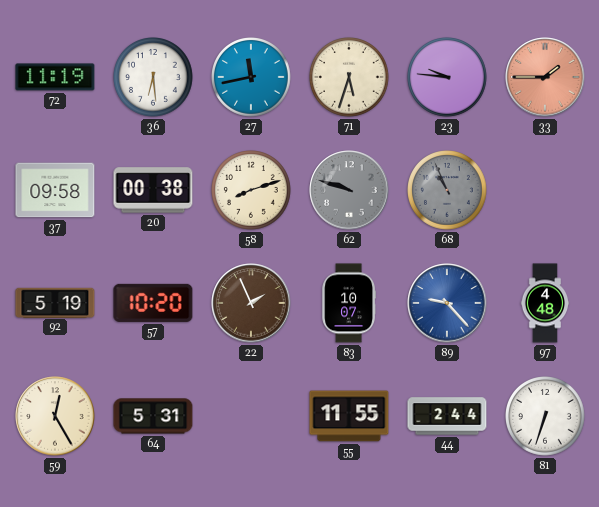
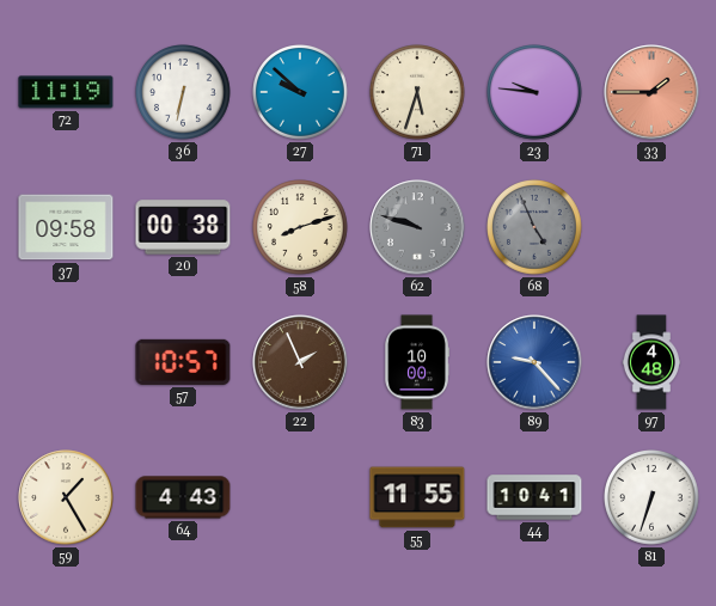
36: 6:29 -> 6:32
27: 11:43 -> 9:52
68: 10:56 -> 4:56
92: 5:19 -> none
57: 10:20 -> 10:57
83: 10:07 -> 10:00
59: 12:25 -> 1:25
64: 5:31 -> 4:43
44: 2:44 -> 10:41
